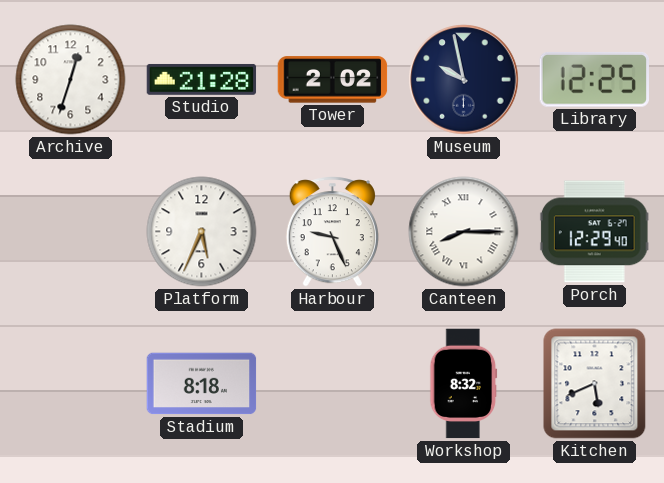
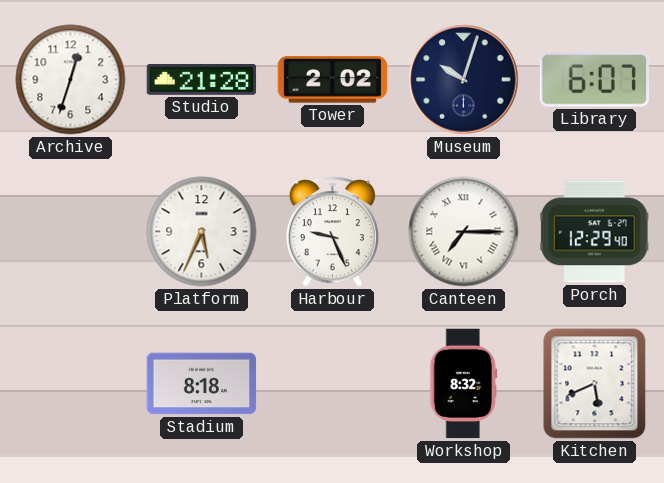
Museum: 9:58 -> 10:03
Library: 12:25 -> 6:07
Canteen: 8:15 -> 7:15
